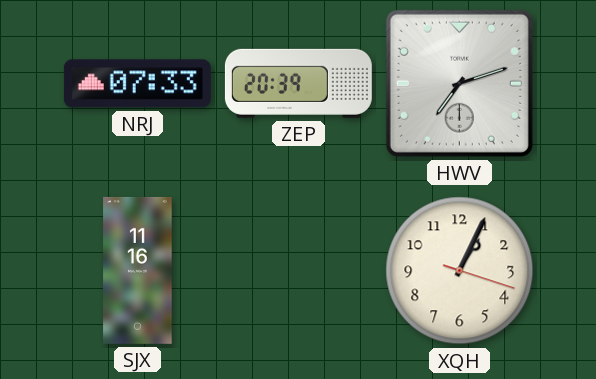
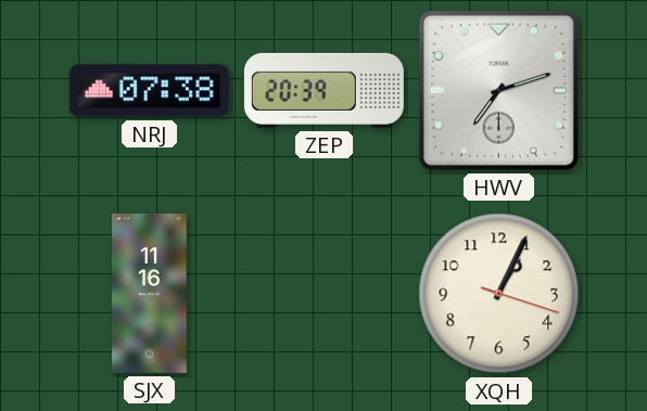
NRJ: 07:33 -> 07:38
